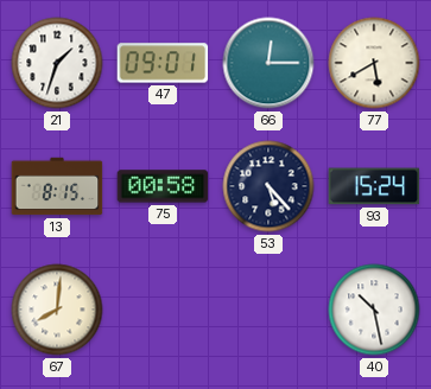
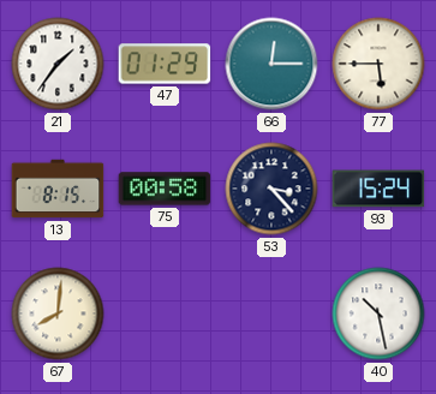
21: 1:33 -> 1:36
47: 09:01 -> 01:29
77: 5:40 -> 5:45
53: 5:23 -> 3:23
